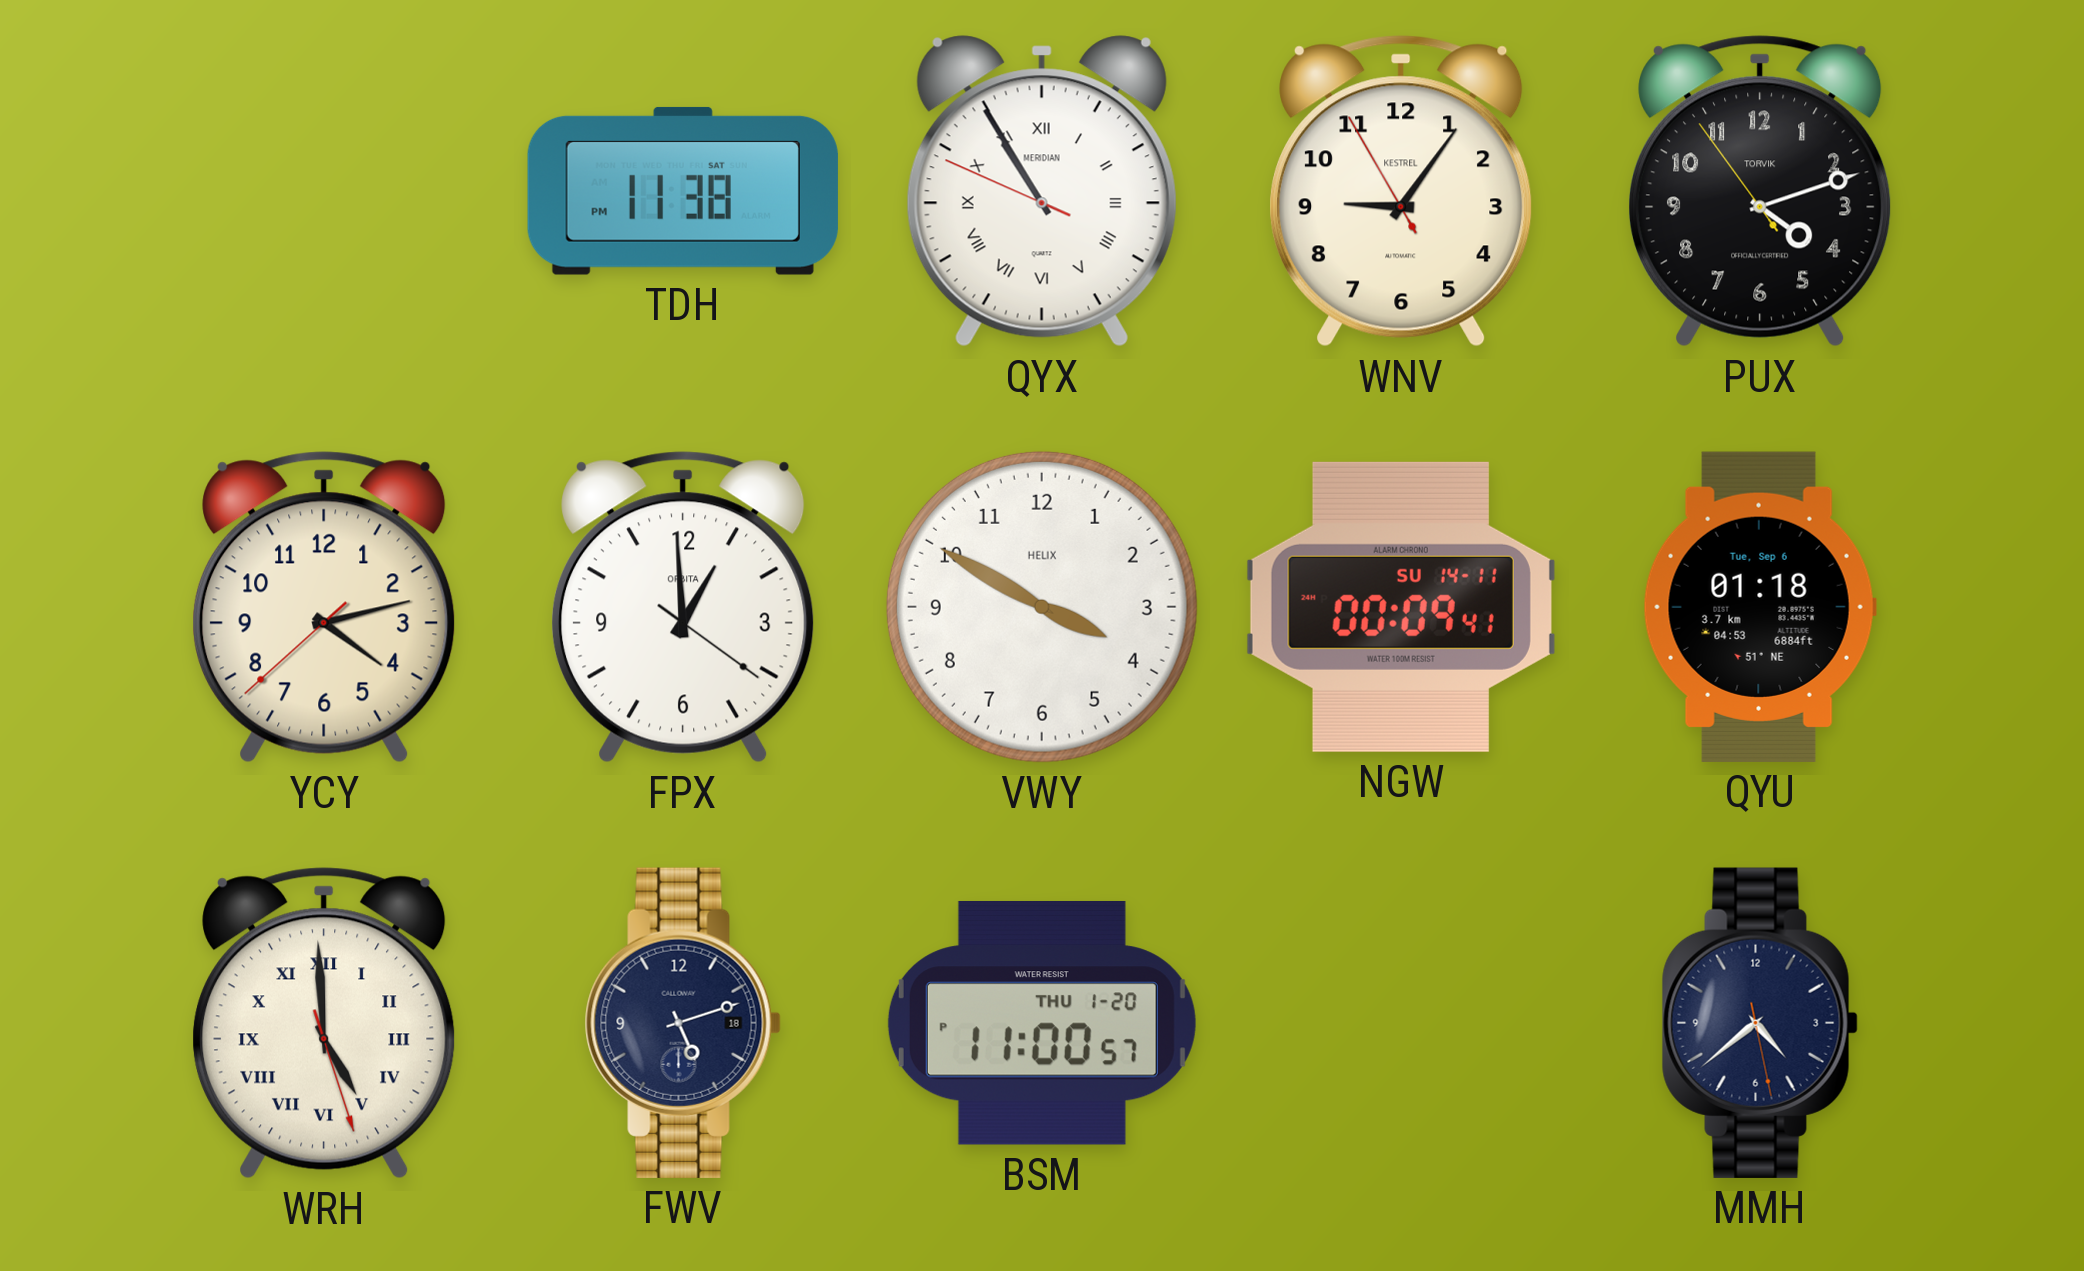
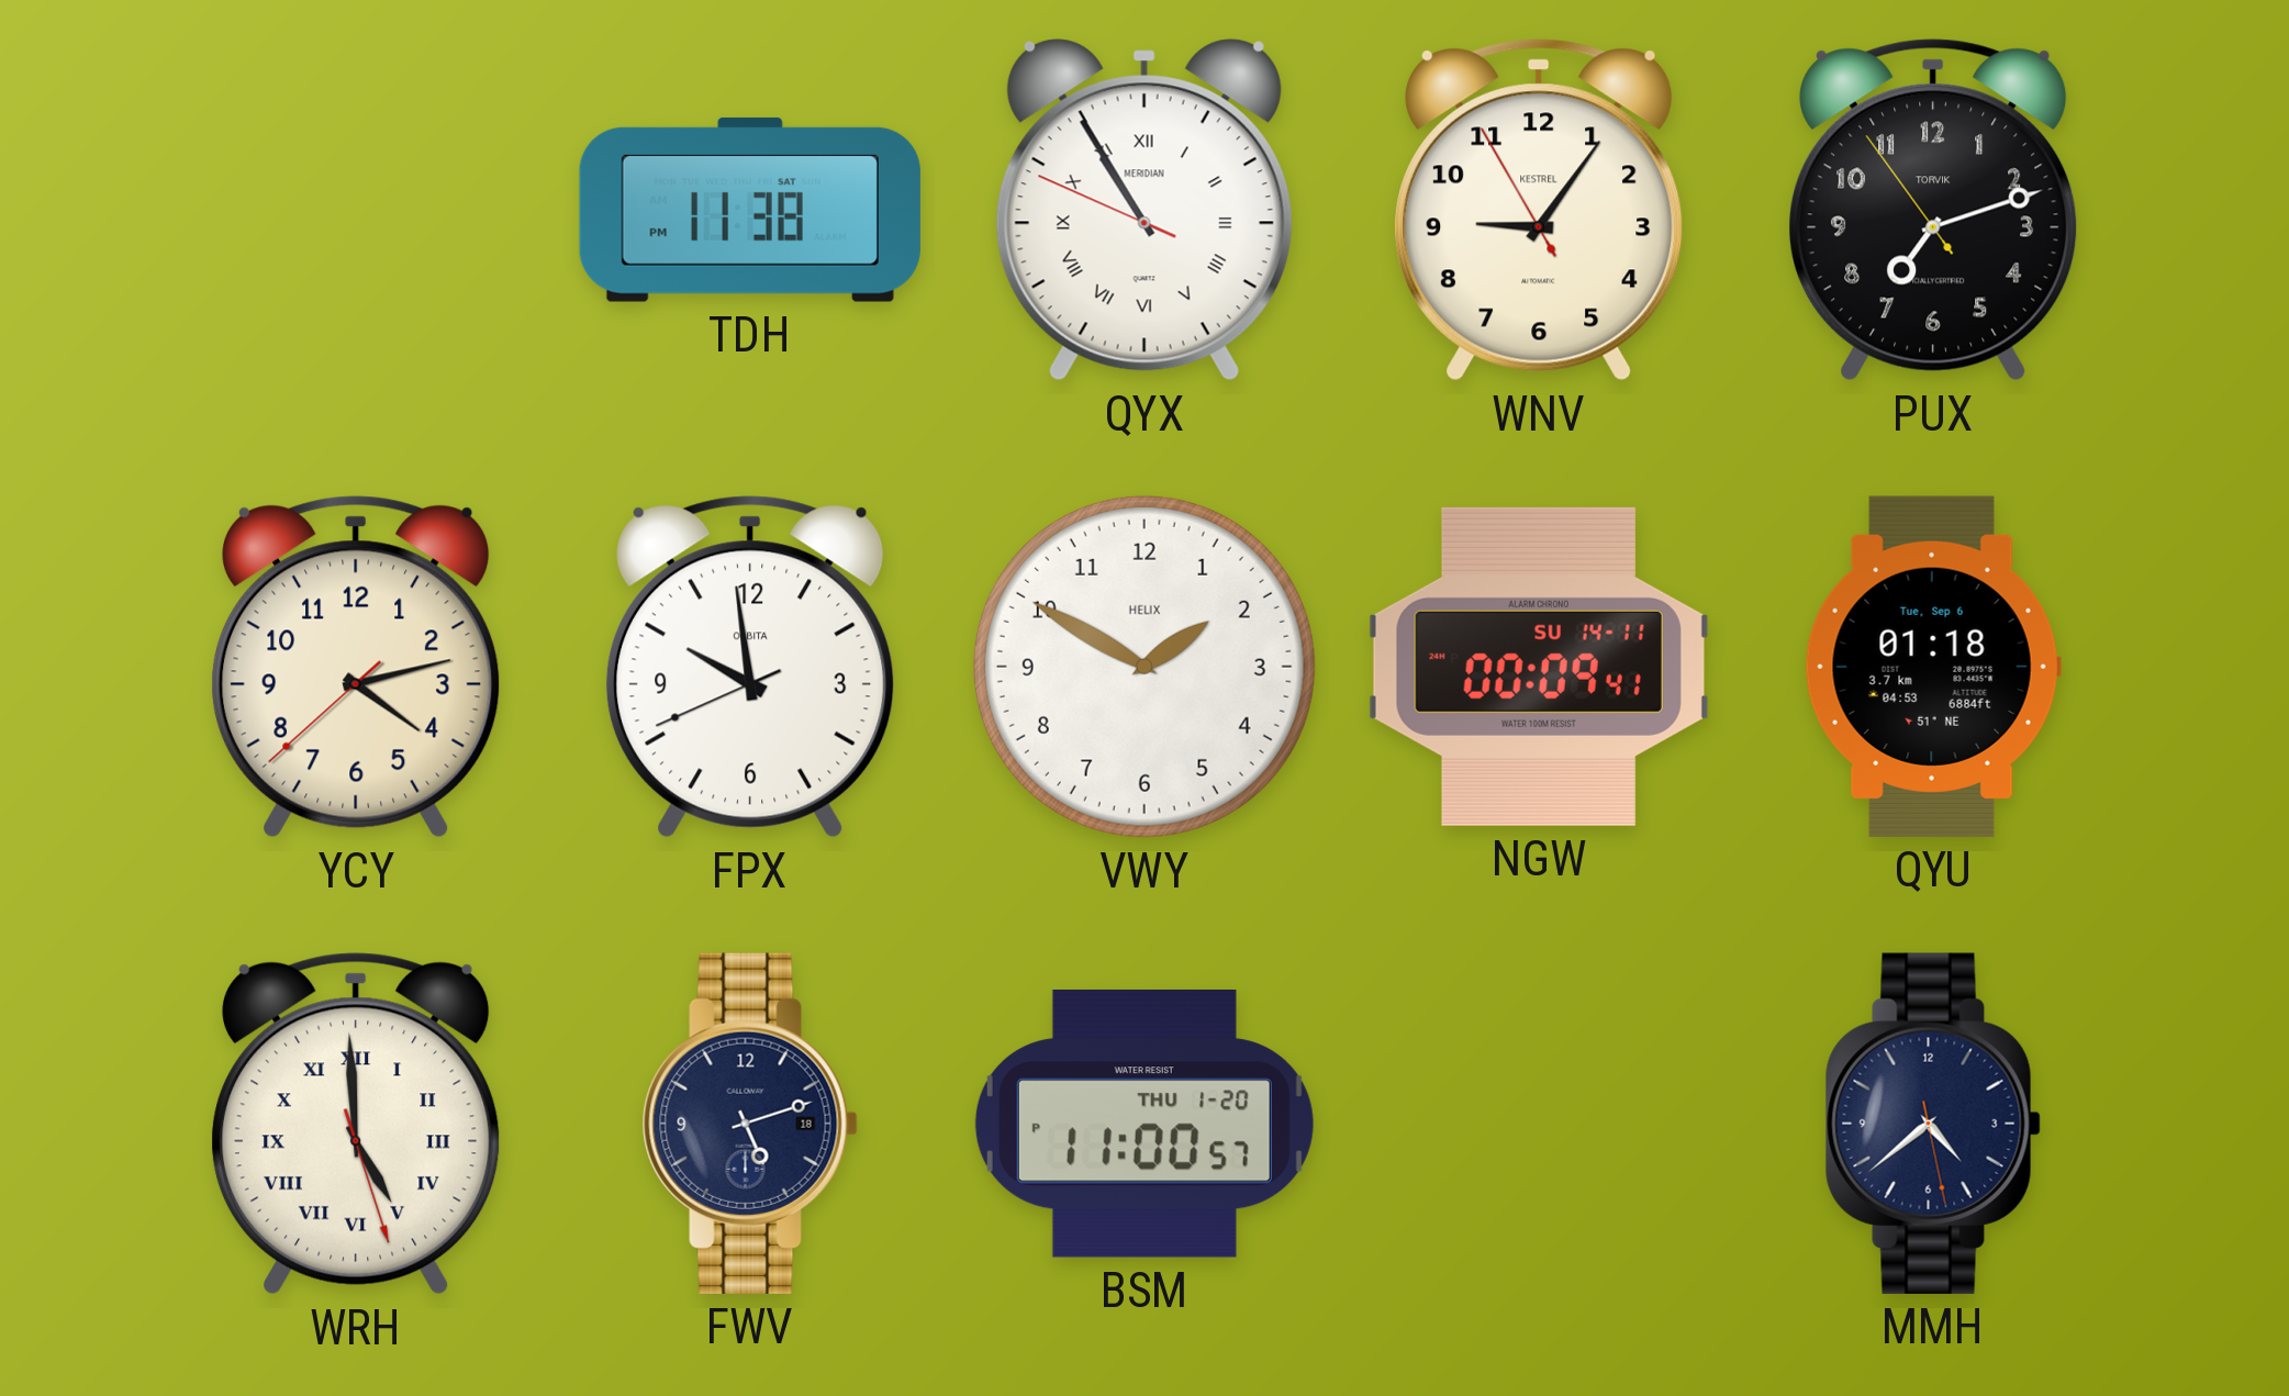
PUX: 4:11 -> 7:11
FPX: 12:59 -> 9:58
VWY: 3:50 -> 1:50
